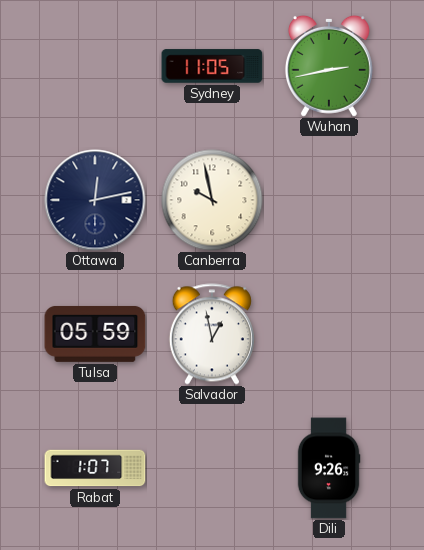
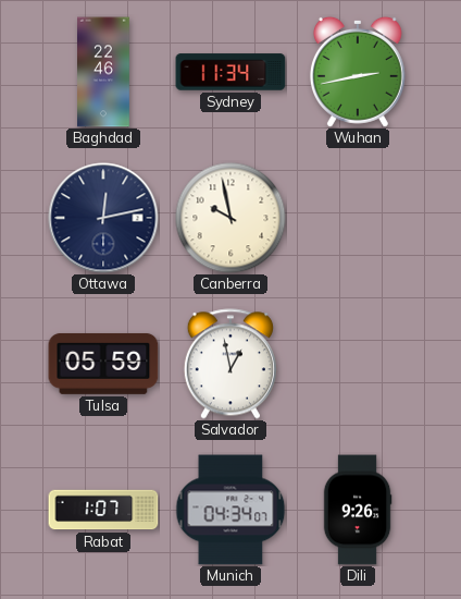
Baghdad: none -> 22:46
Sydney: 11:05 -> 11:34
Munich: none -> 04:34
